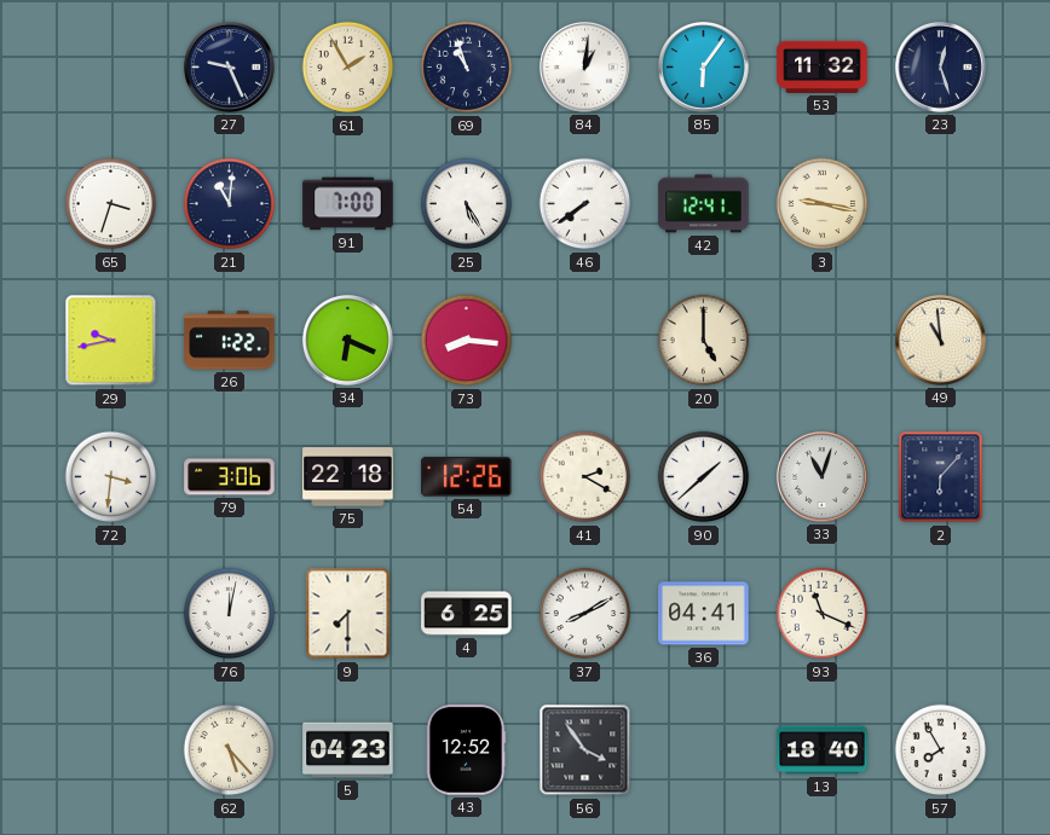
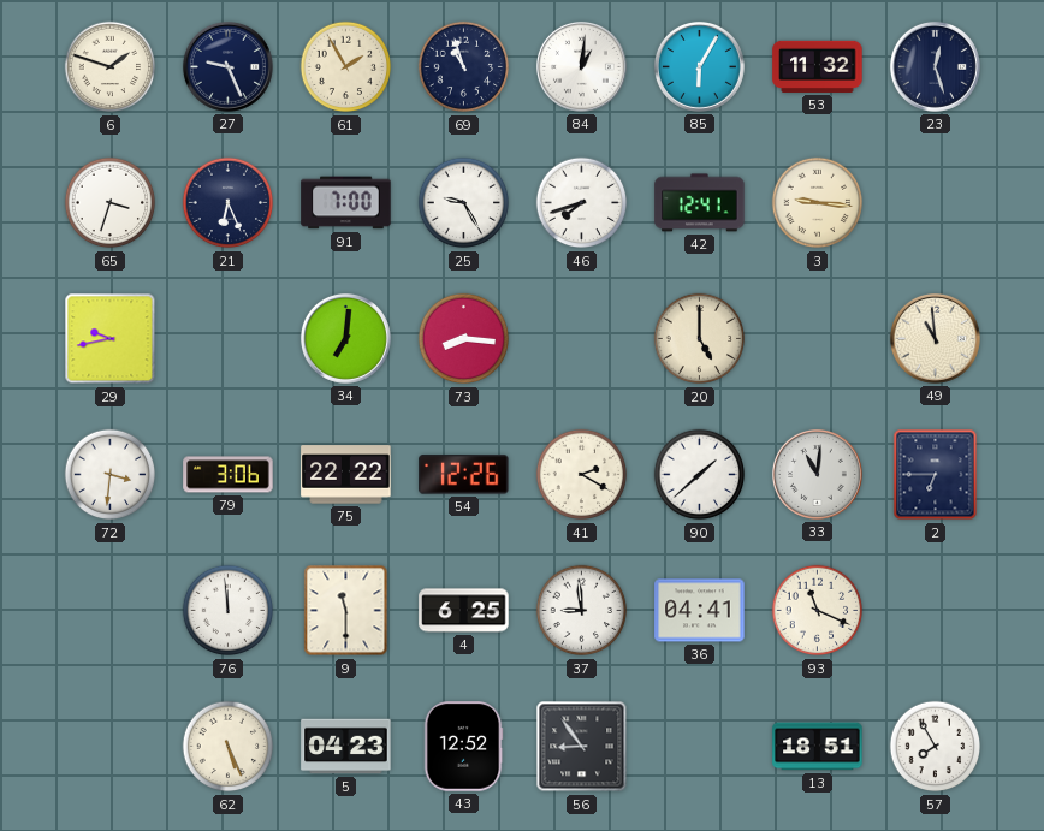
6: none -> 1:48
85: 6:06 -> 6:05
21: 11:01 -> 6:26
25: 5:25 -> 9:25
46: 7:39 -> 7:42
3: 9:17 -> 9:16
26: 1:22 -> none
34: 6:19 -> 7:01
75: 22:18 -> 22:22
33: 11:03 -> 11:01
2: 6:07 -> 6:45
76: 12:02 -> 11:59
9: 7:30 -> 11:30
37: 8:10 -> 8:59
62: 5:23 -> 5:26
56: 3:54 -> 8:54
13: 18:40 -> 18:51
